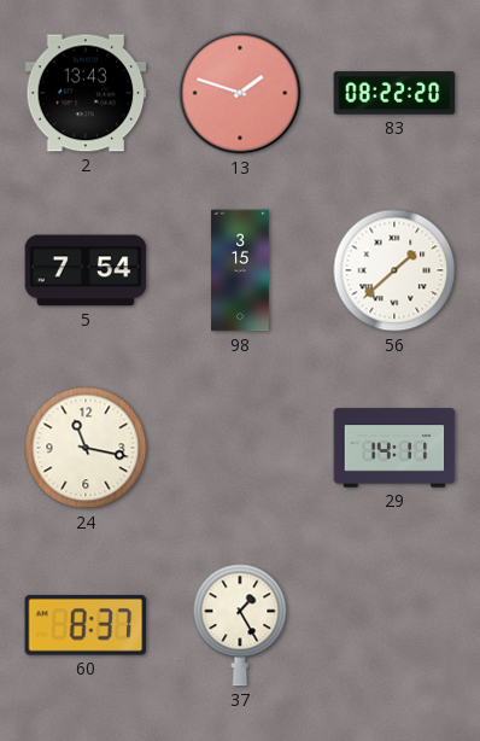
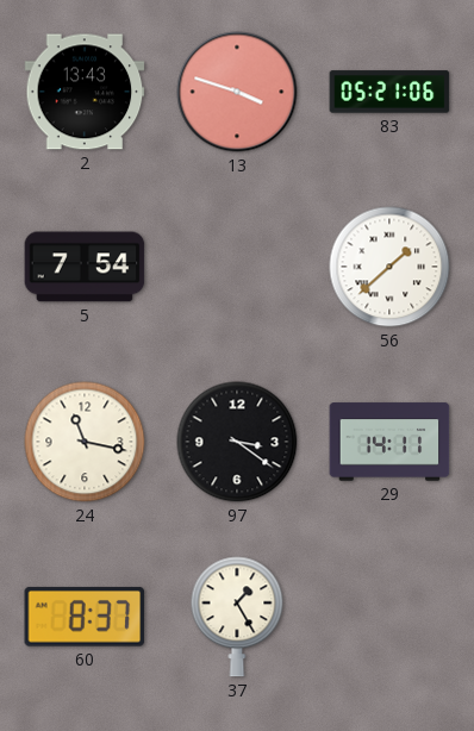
13: 1:48 -> 3:48
83: 08:22 -> 05:21
98: 3:15 -> none
97: none -> 3:21
